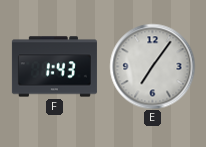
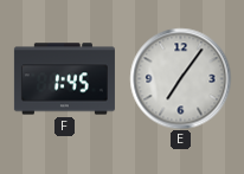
F: 1:43 -> 1:45
